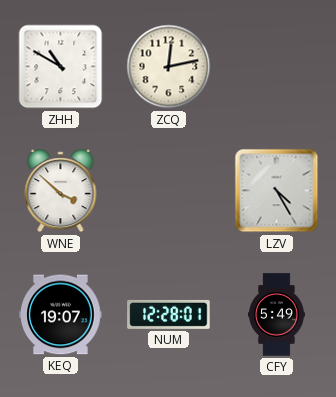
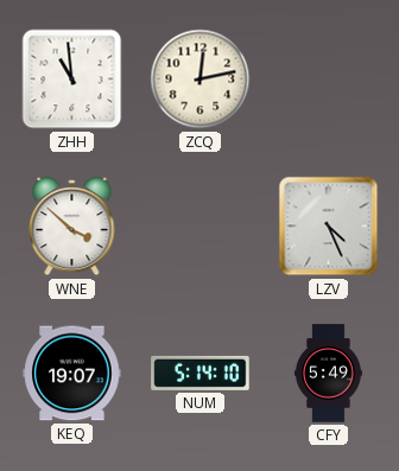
ZHH: 10:50 -> 10:59
LZV: 4:25 -> 4:26
NUM: 12:28 -> 5:14
